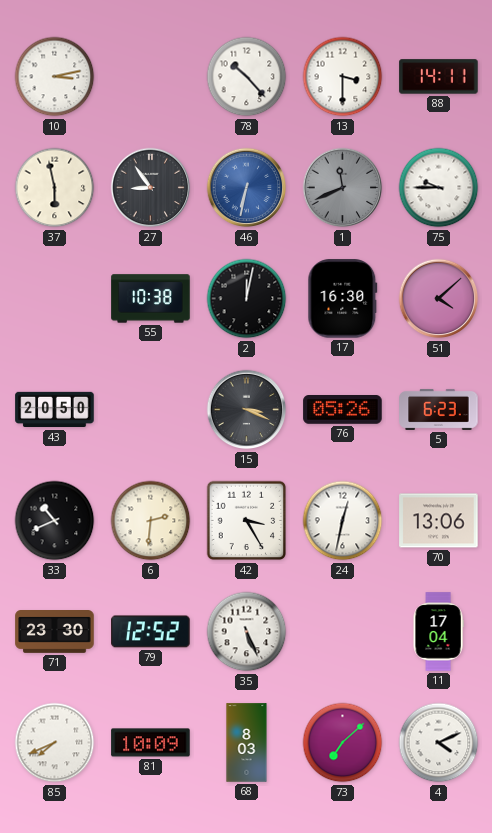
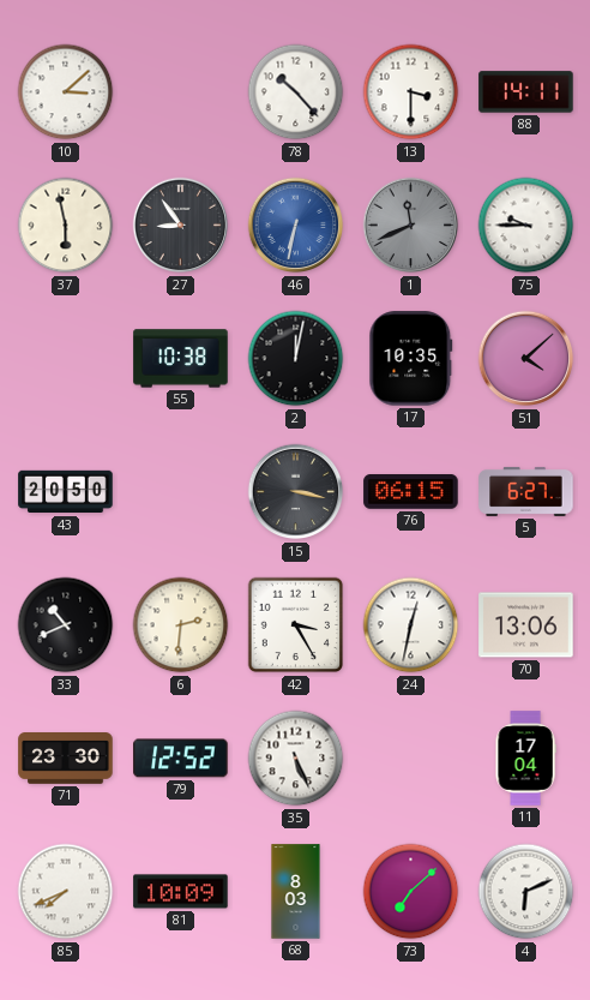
10: 3:13 -> 3:08
17: 16:30 -> 10:35
15: 3:19 -> 3:17
76: 05:26 -> 06:15
5: 6:23 -> 6:27
4: 4:11 -> 6:11
